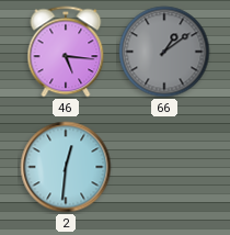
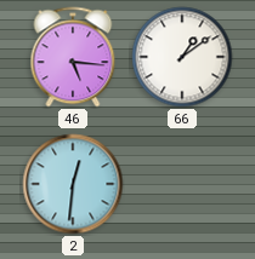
66 dial: grey -> white
